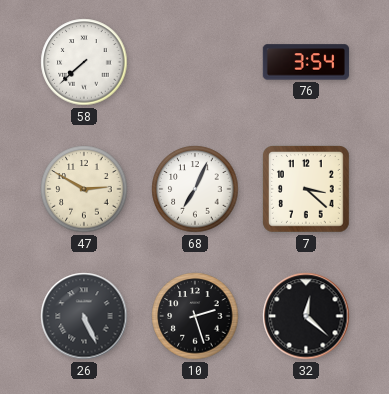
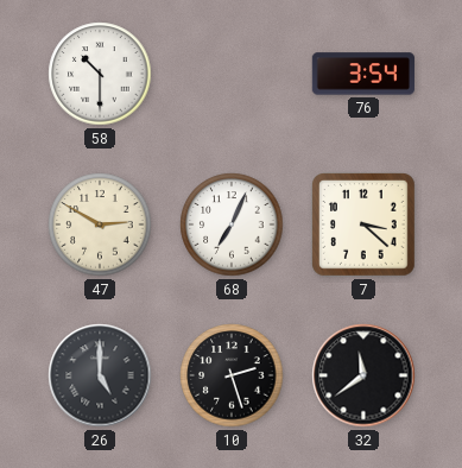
58: 7:38 -> 10:30
26: 5:26 -> 5:00
32: 12:22 -> 11:39
